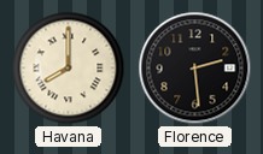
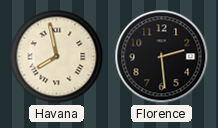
Havana: 8:00 -> 7:58
